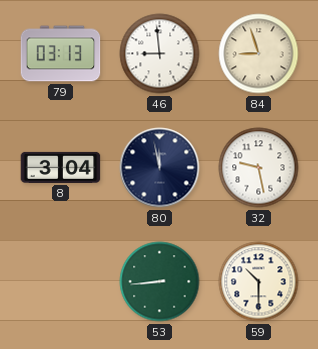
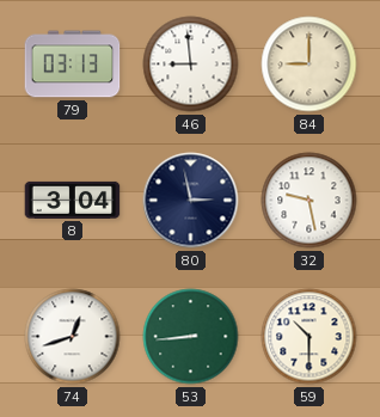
84: 8:57 -> 9:00
80: 11:58 -> 2:58
74: none -> 12:42
